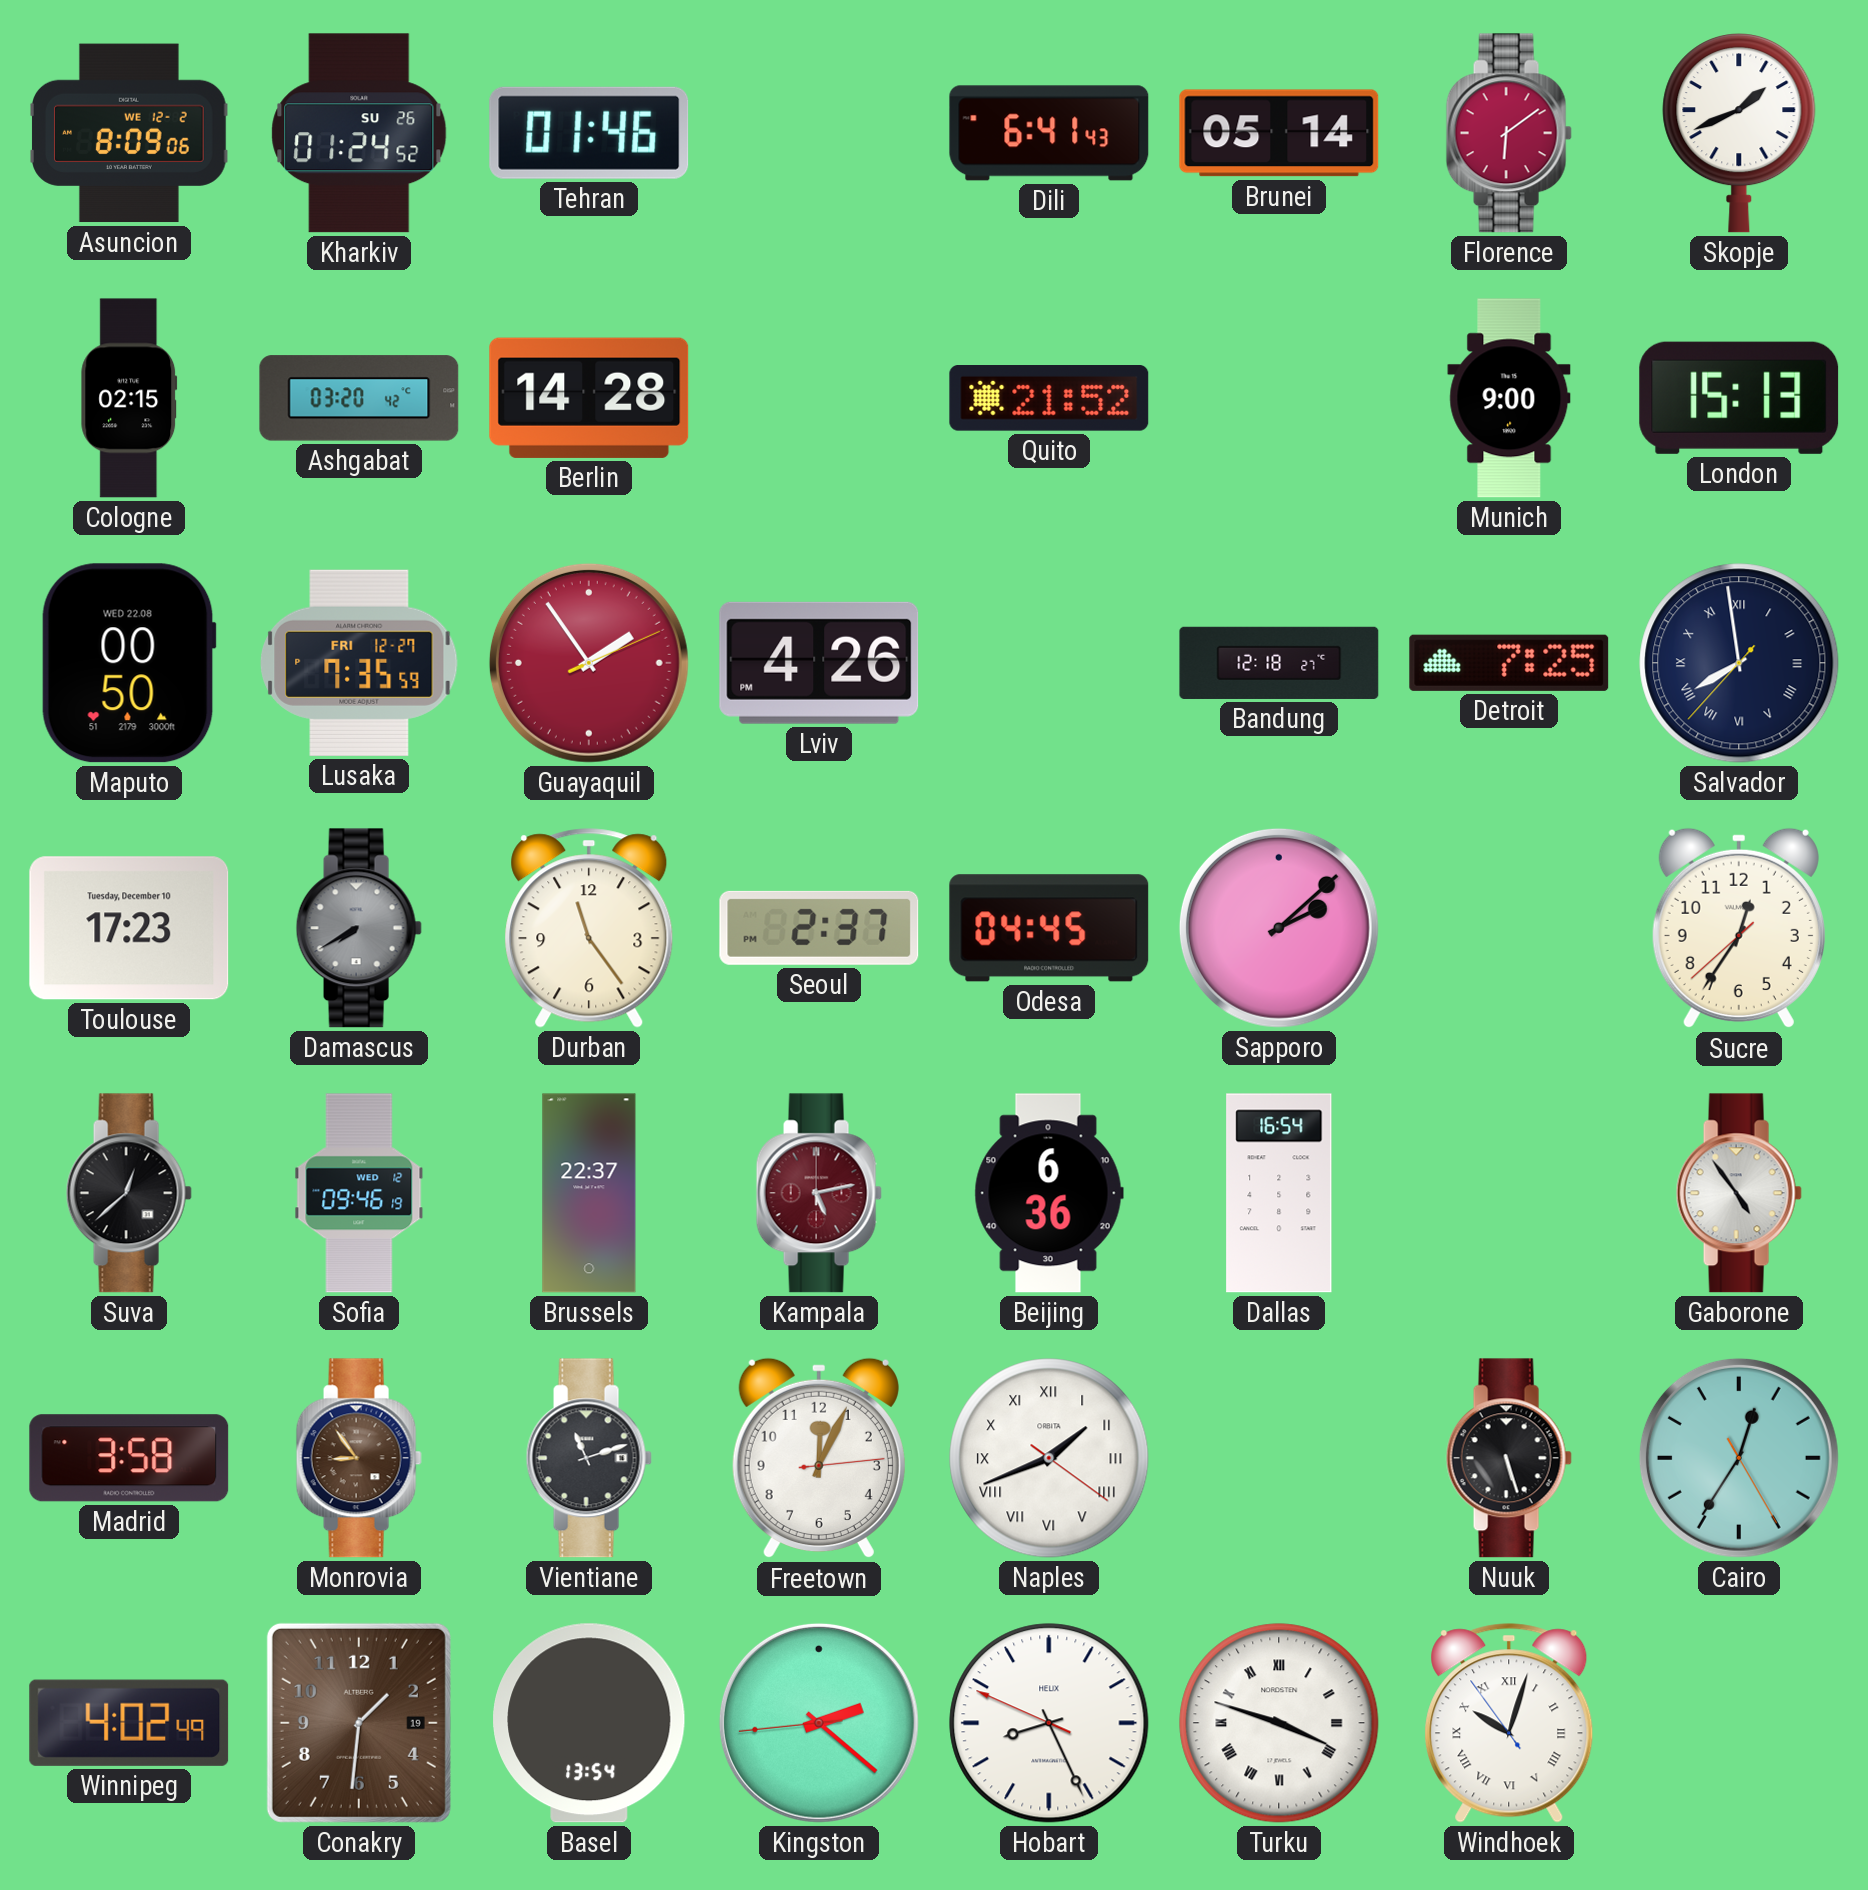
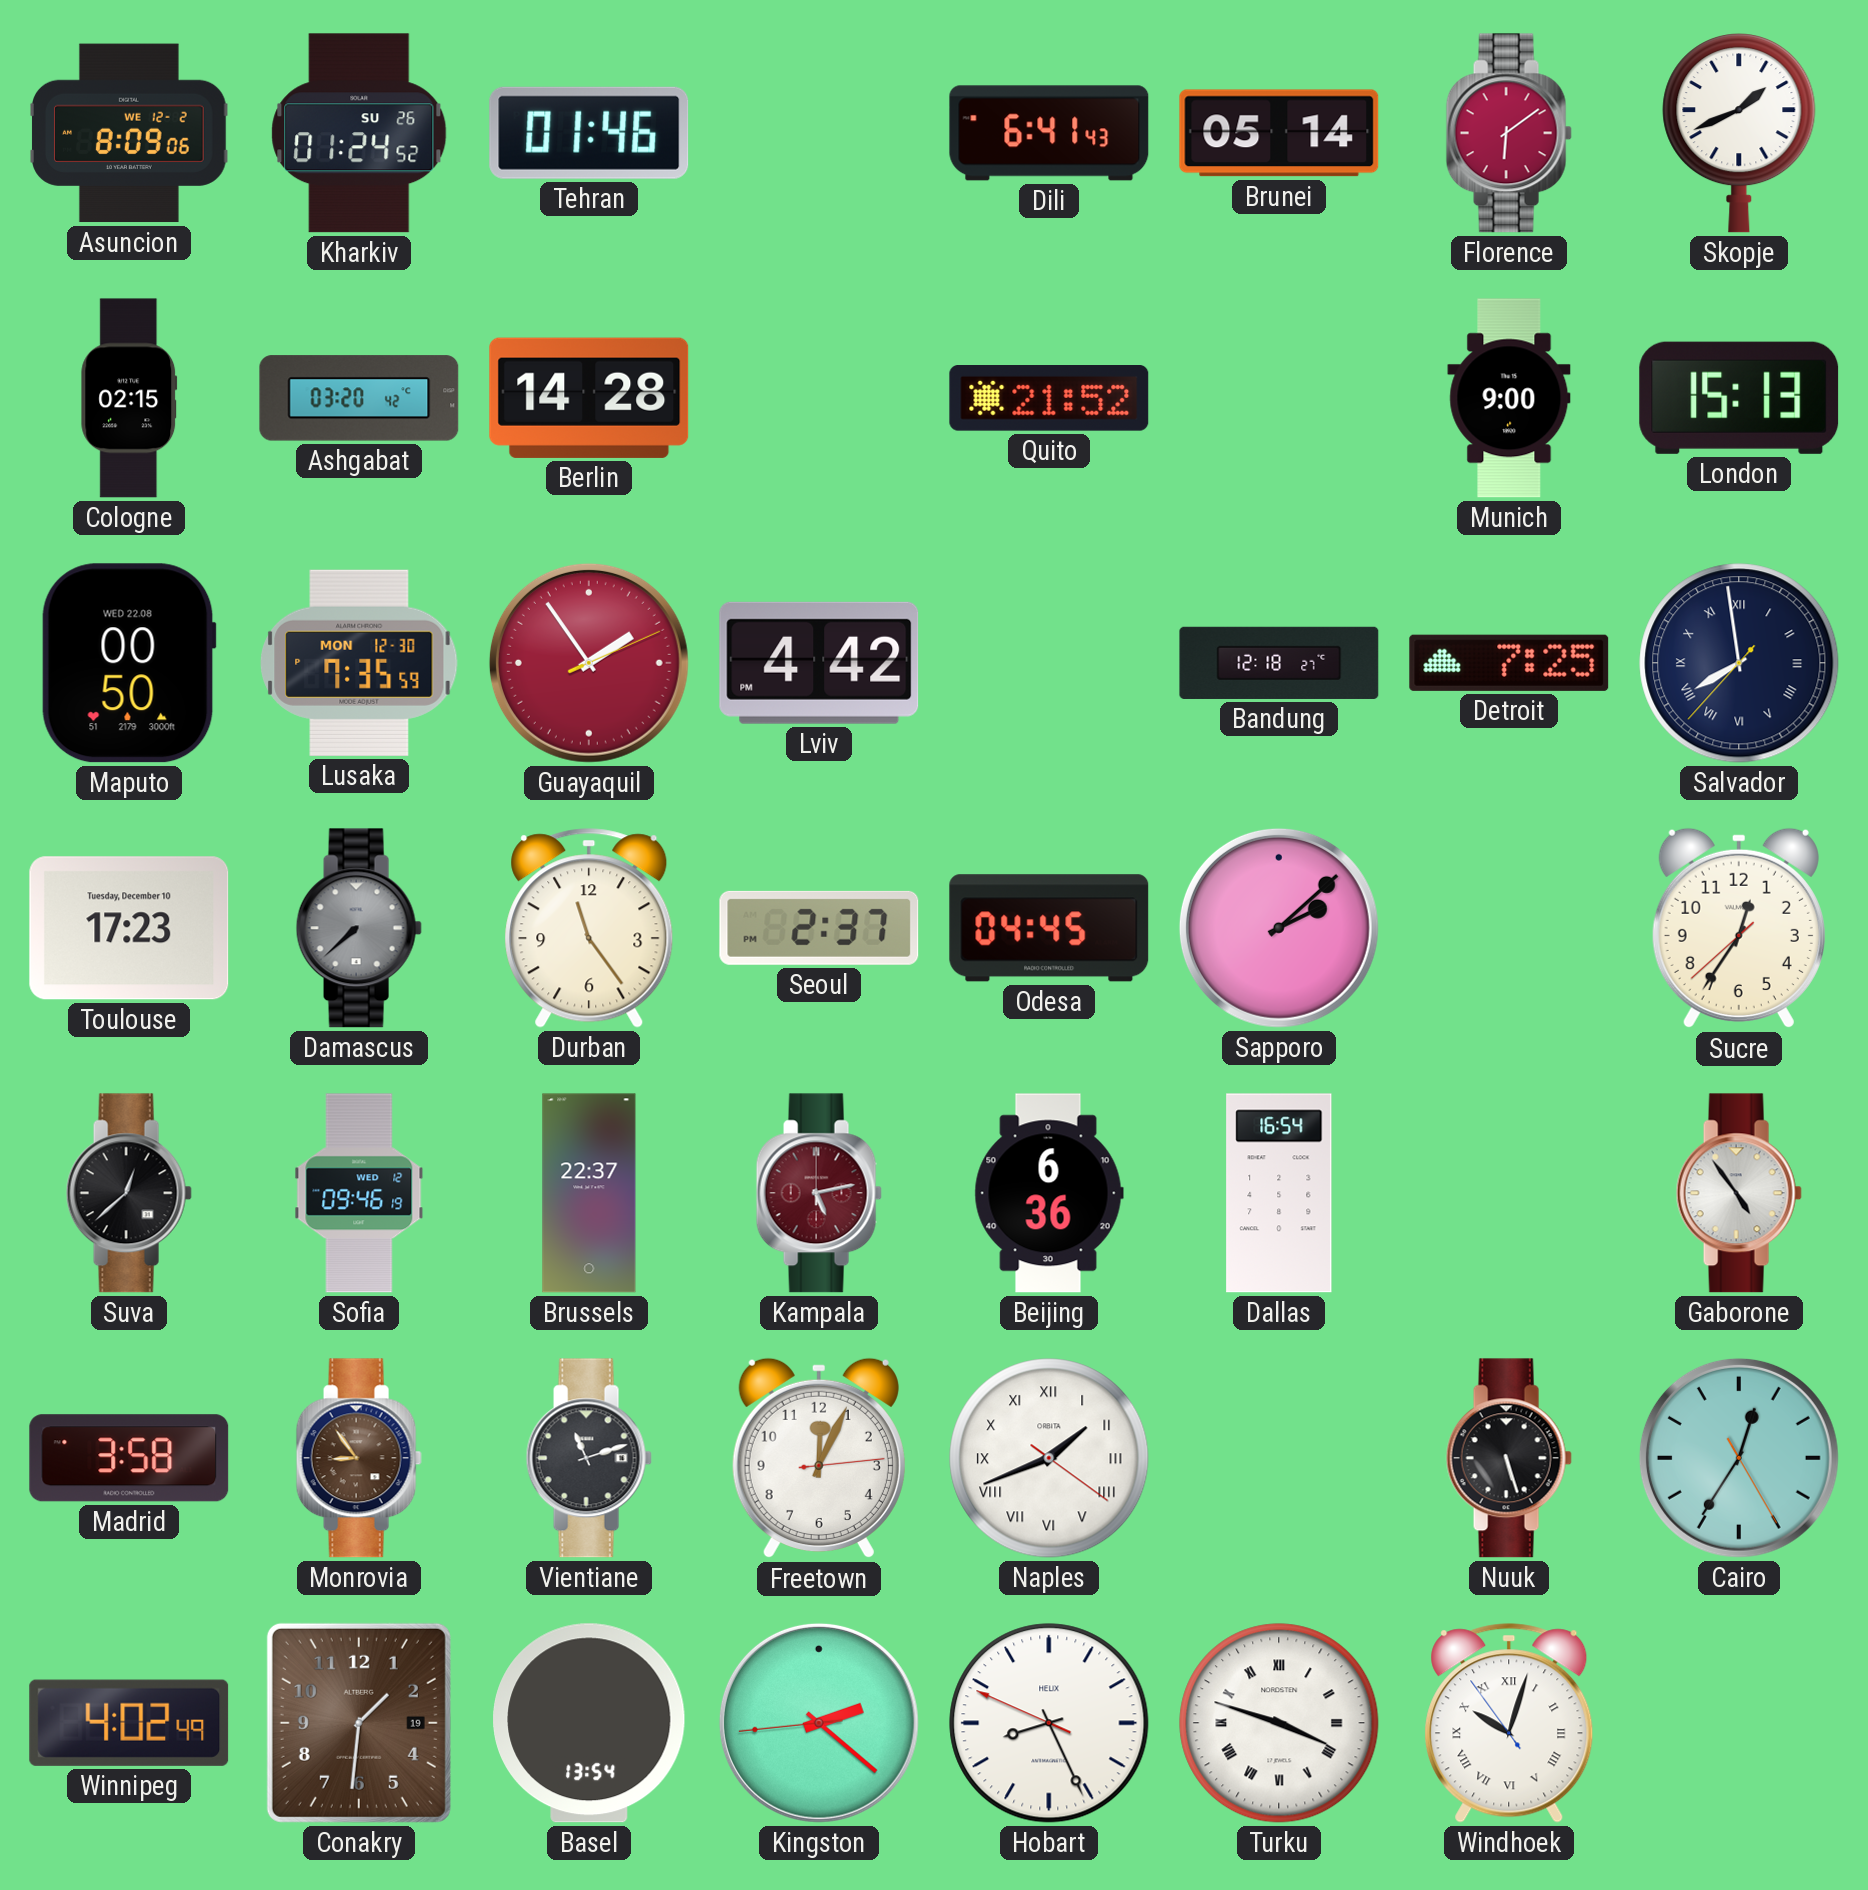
Lusaka date: FRI 12-27 -> MON 12-30
Lviv: 4:26 -> 4:42
Damascus: 7:40 -> 7:38
